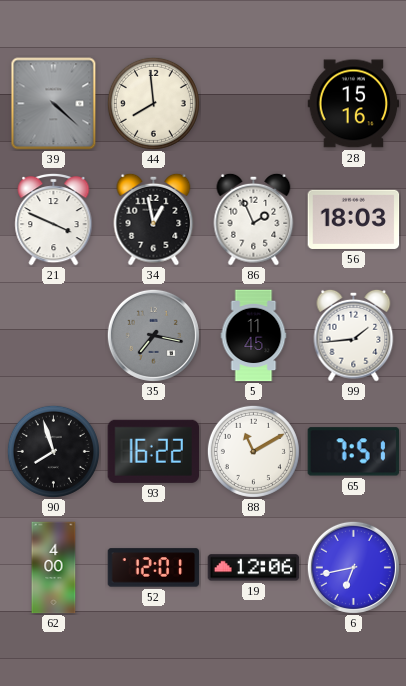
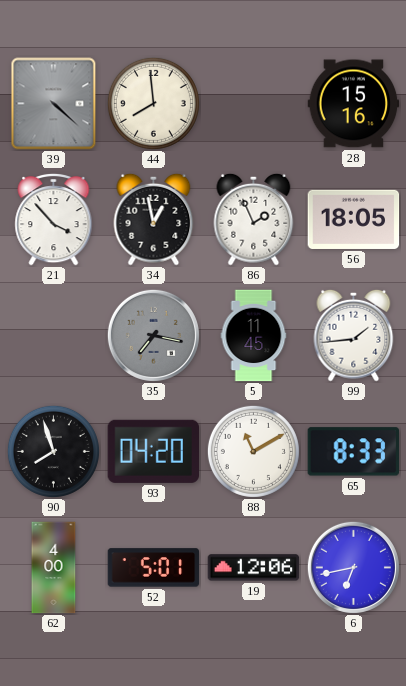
21: 3:49 -> 3:53
56: 18:03 -> 18:05
93: 16:22 -> 04:20
65: 7:51 -> 8:33
52: 12:01 -> 5:01
